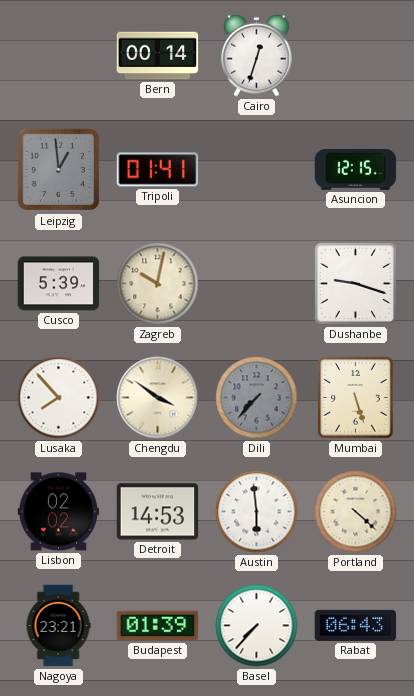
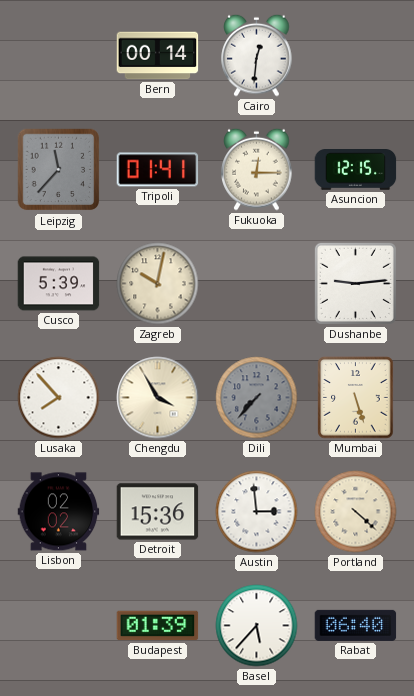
Cairo: 12:33 -> 12:31
Leipzig: 12:59 -> 11:37
Fukuoka: none -> 12:15
Dushanbe: 9:18 -> 9:14
Chengdu: 3:51 -> 3:55
Detroit: 14:53 -> 15:36
Austin: 5:59 -> 2:59
Nagoya: 23:21 -> none
Basel: 7:37 -> 5:37
Rabat: 06:43 -> 06:40
